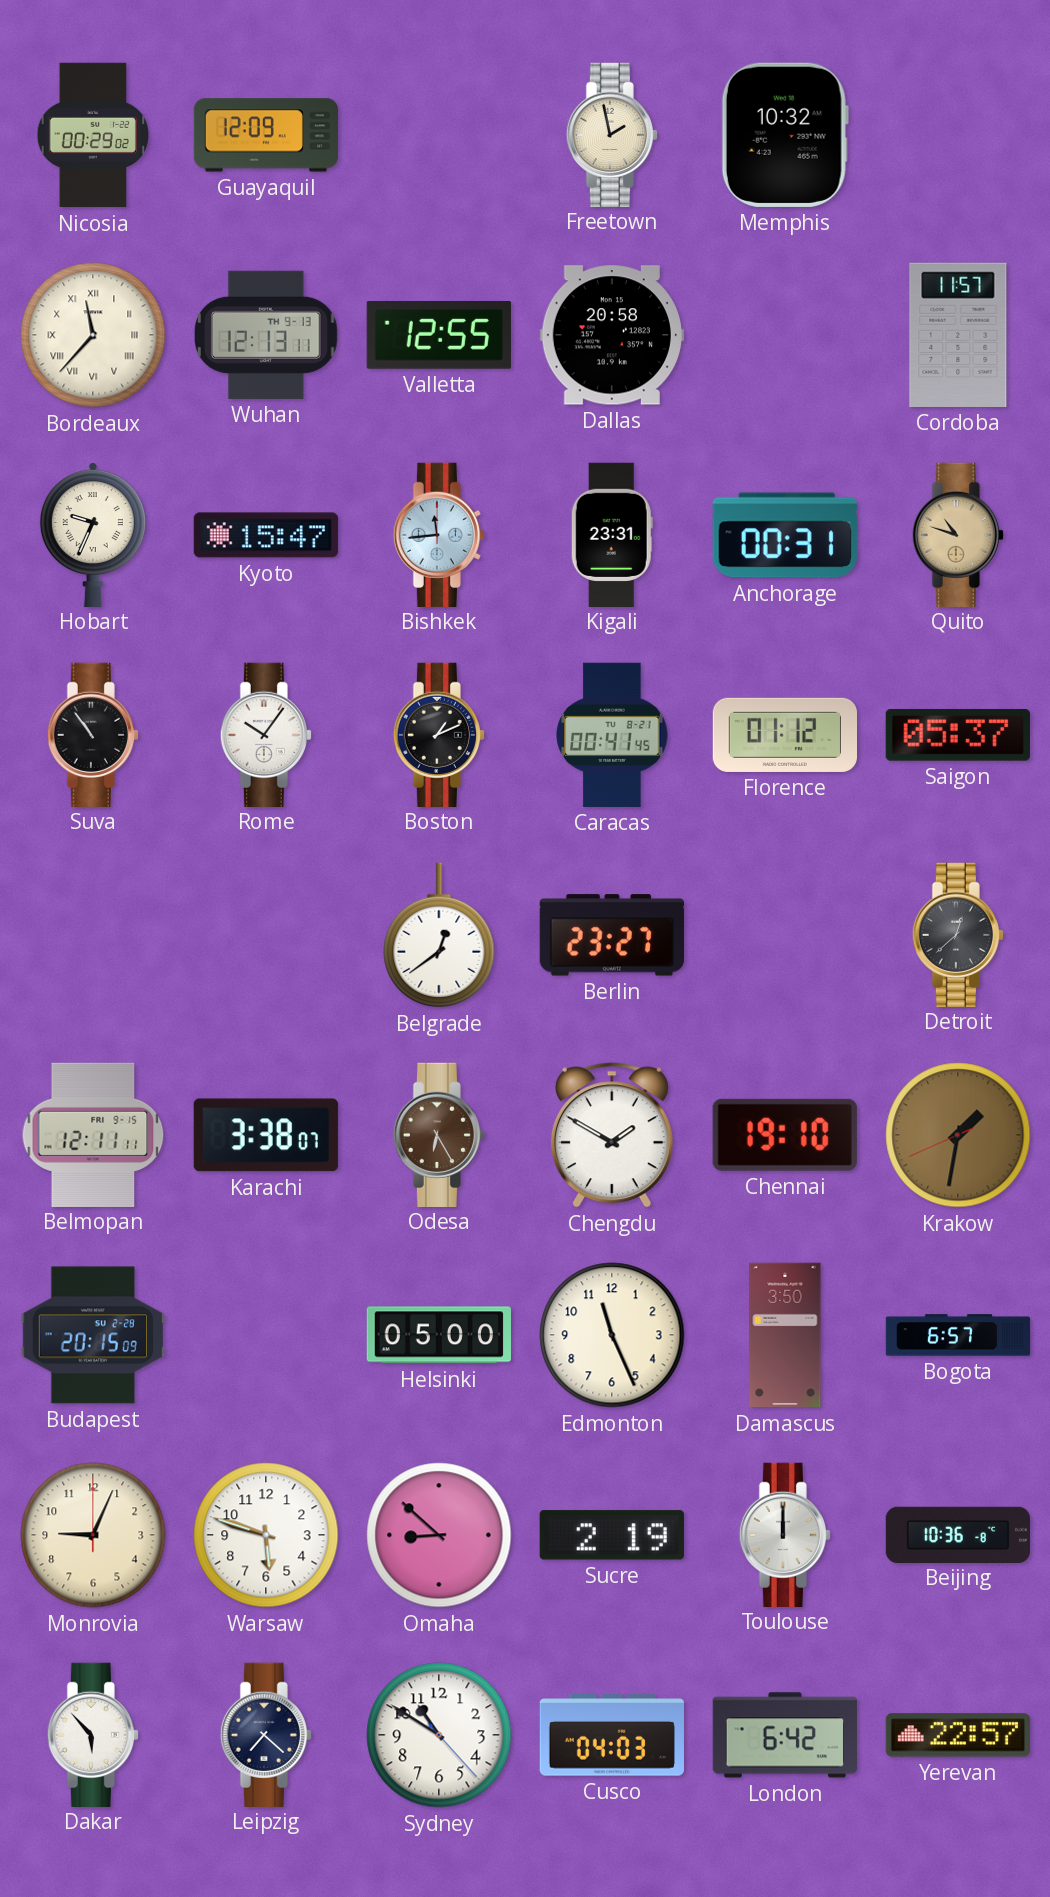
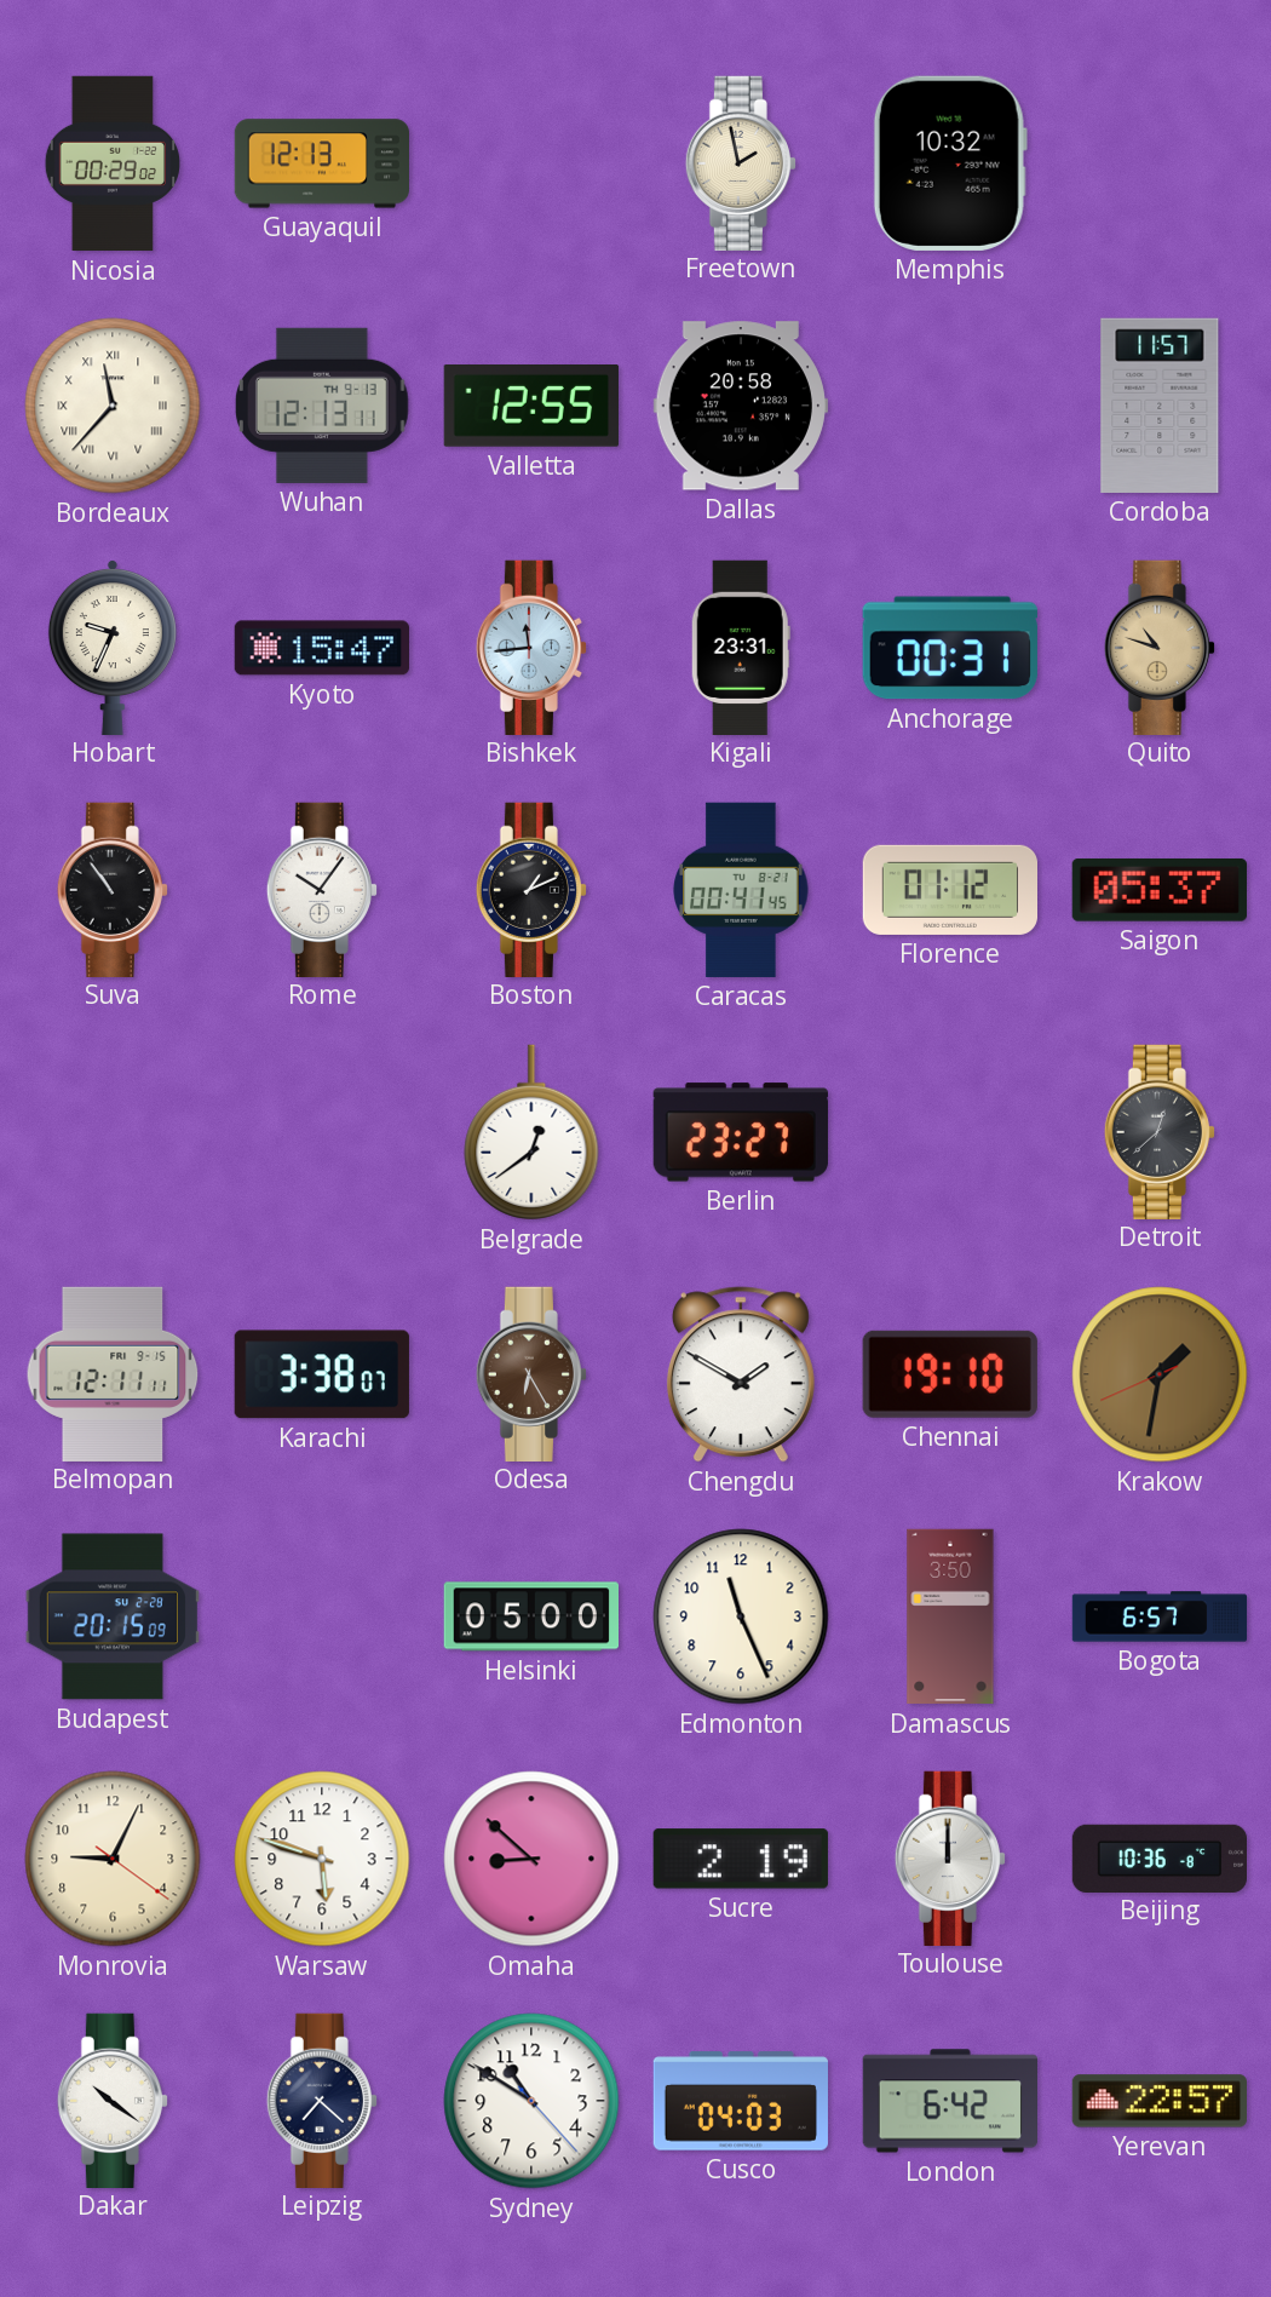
Guayaquil: 12:09 -> 12:13
Monrovia: 9:04:00 -> 9:04:21
Dakar: 5:53 -> 10:21
